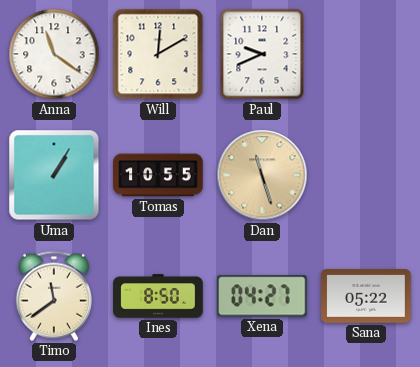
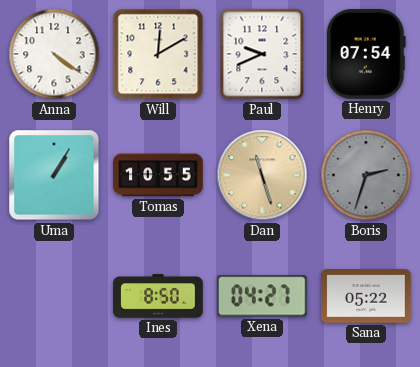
Anna: 11:21 -> 4:21
Henry: none -> 07:54
Boris: none -> 2:33
Timo: 11:39 -> none
